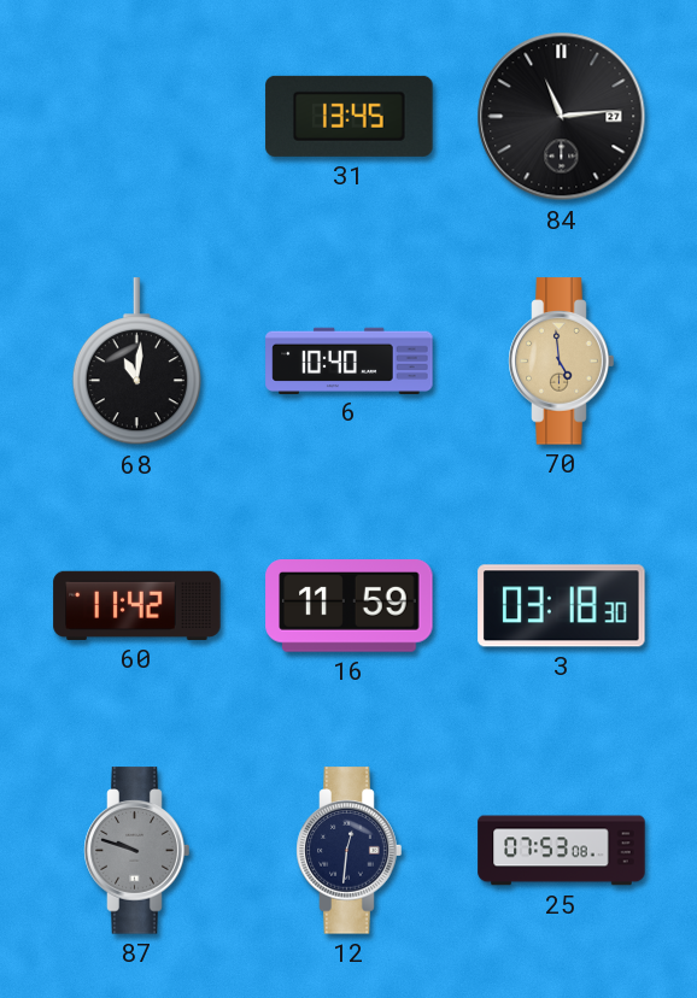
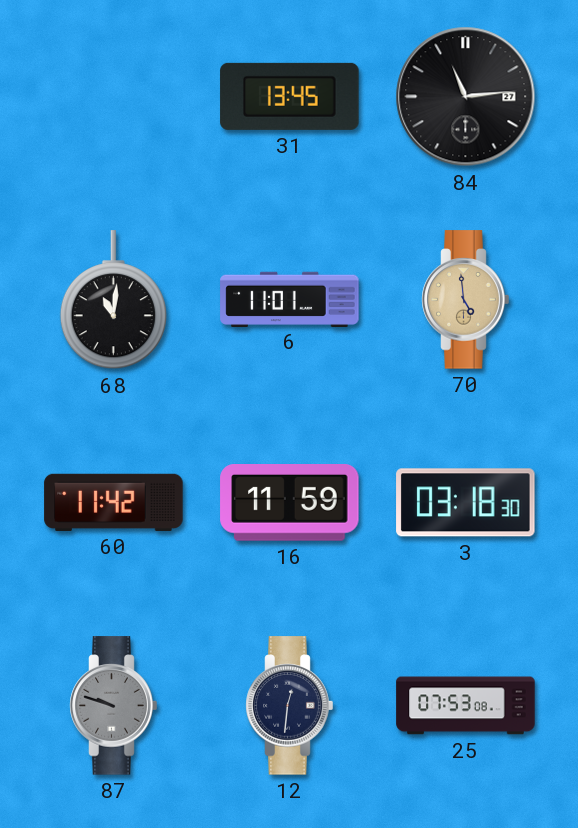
6: 10:40 -> 11:01
